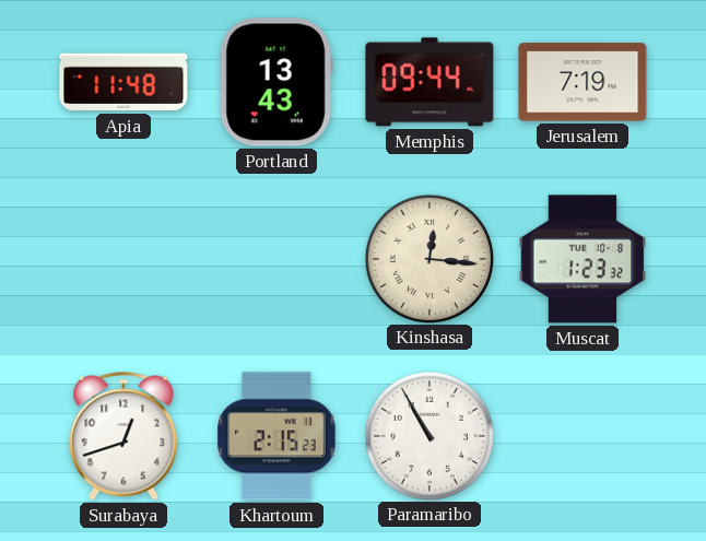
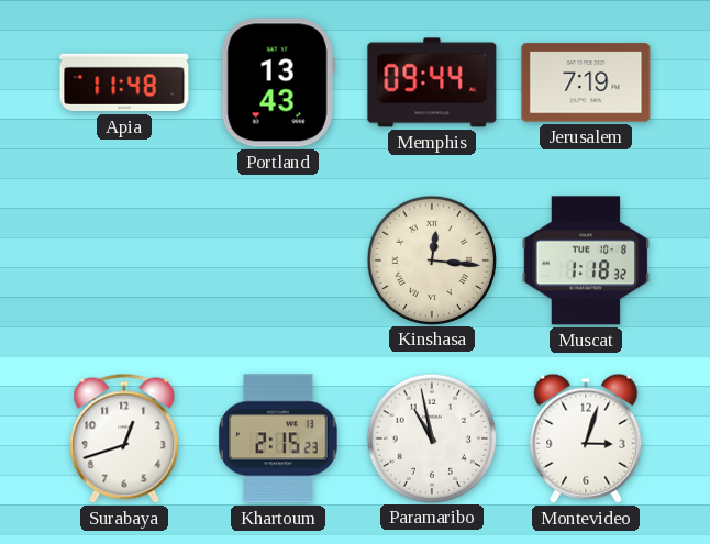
Muscat: 1:23 -> 1:18
Paramaribo: 10:55 -> 10:58
Montevideo: none -> 3:03
